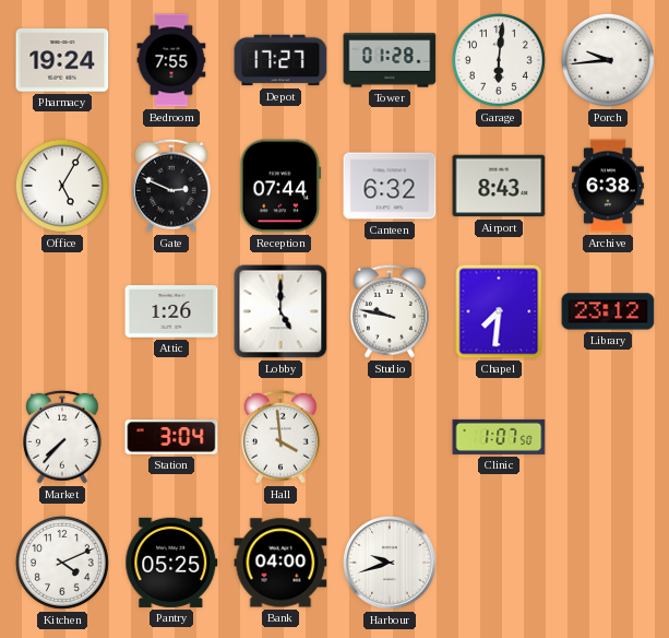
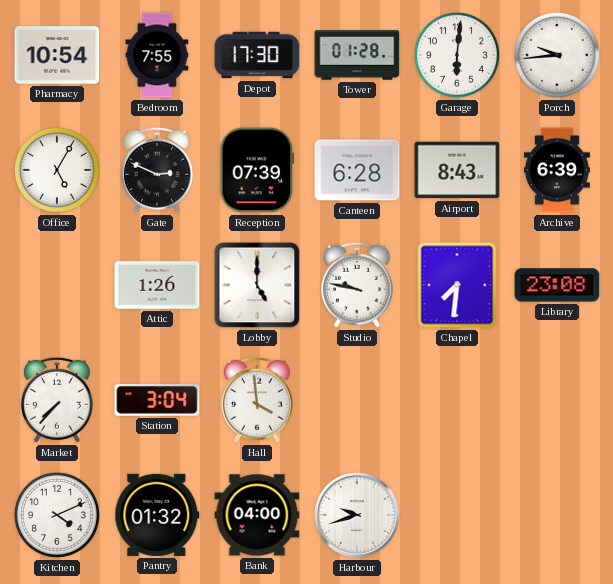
Pharmacy: 19:24 -> 10:54
Depot: 17:27 -> 17:30
Reception: 07:44 -> 07:39
Canteen: 6:32 -> 6:28
Archive: 6:38 -> 6:39
Library: 23:12 -> 23:08
Clinic: 1:07 -> none
Pantry: 05:25 -> 01:32
